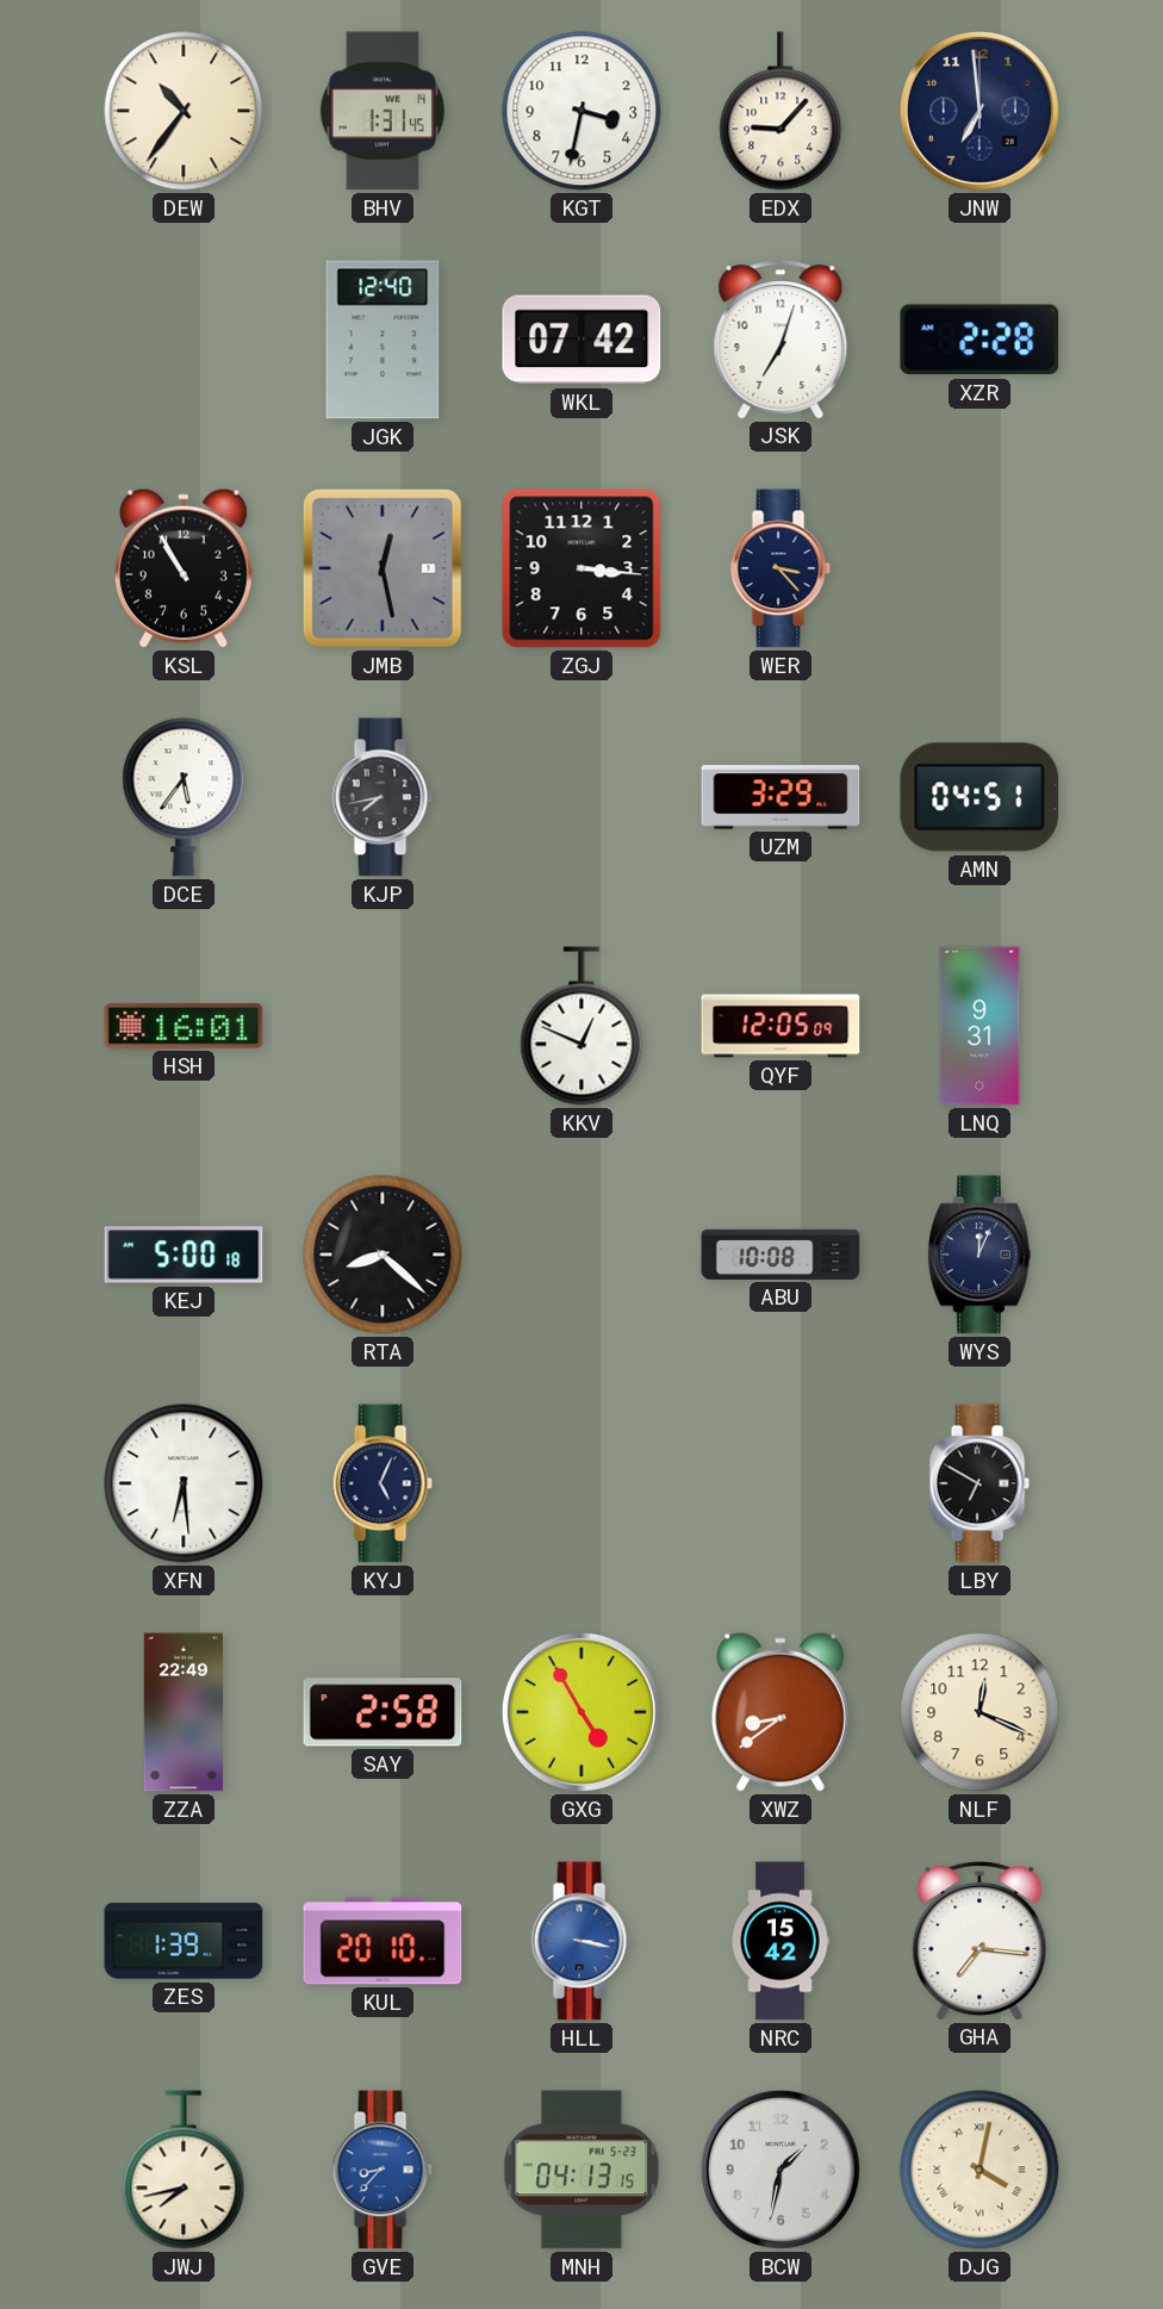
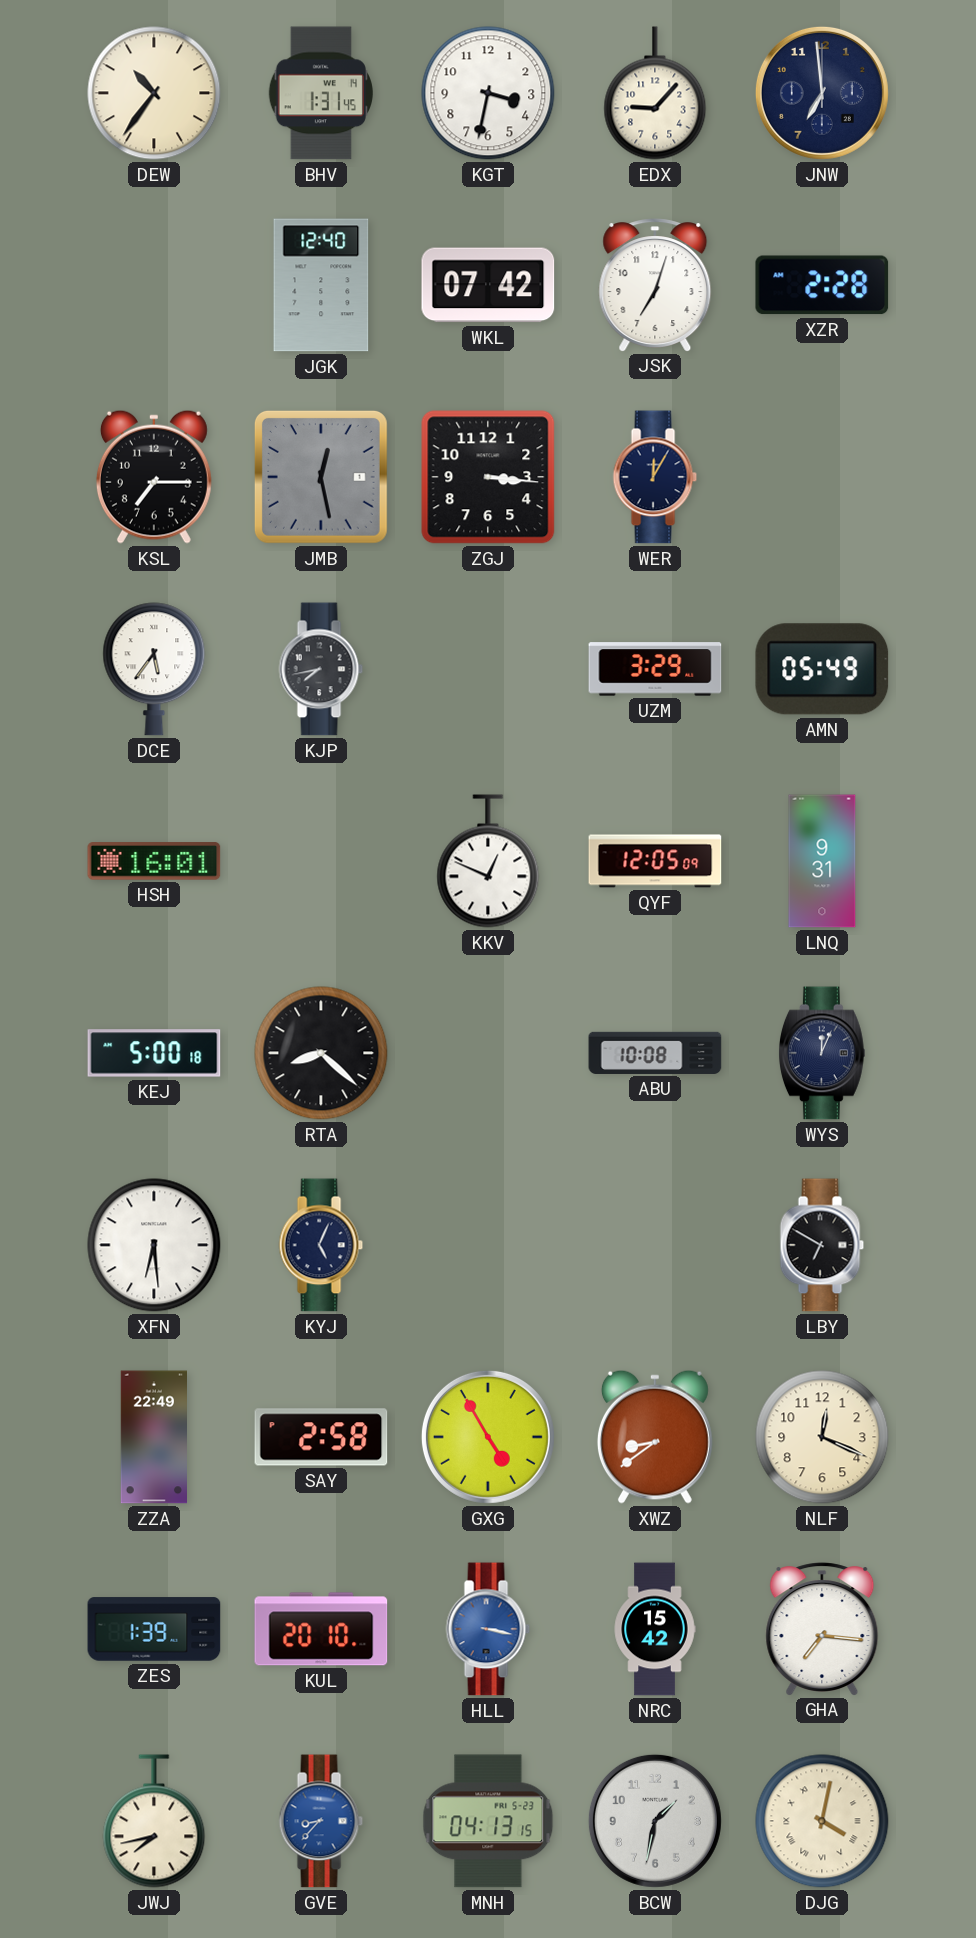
KSL: 10:55 -> 7:15
WER: 3:23 -> 12:05
AMN: 04:51 -> 05:49
